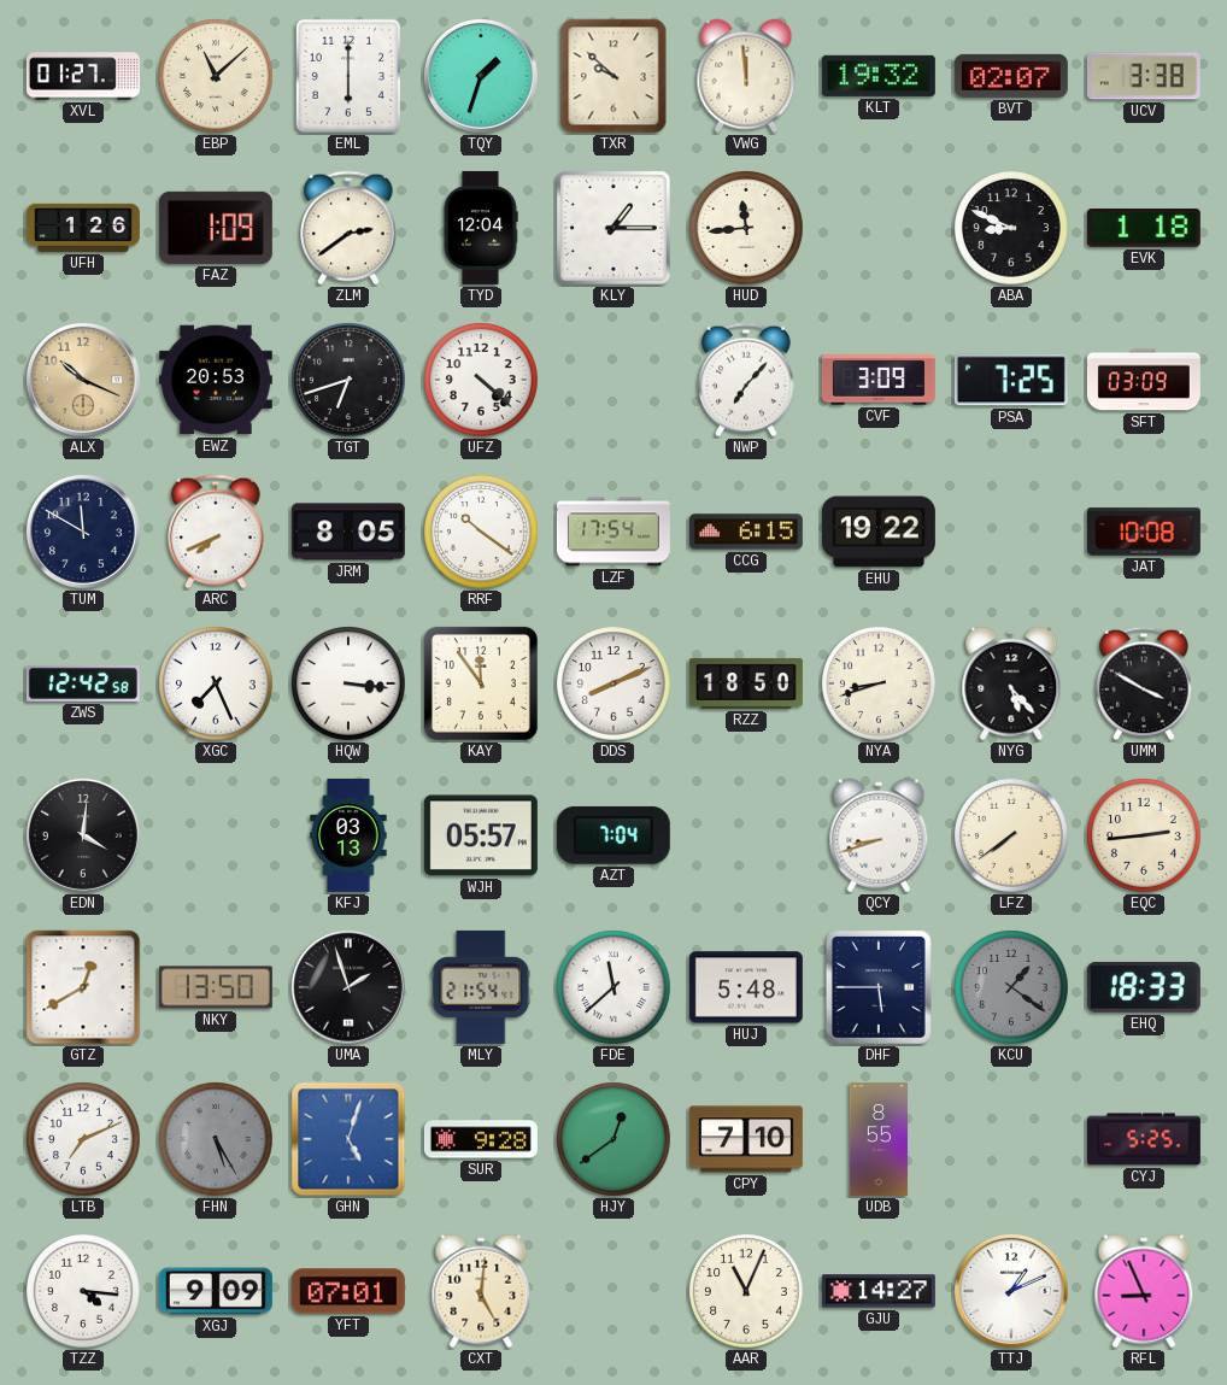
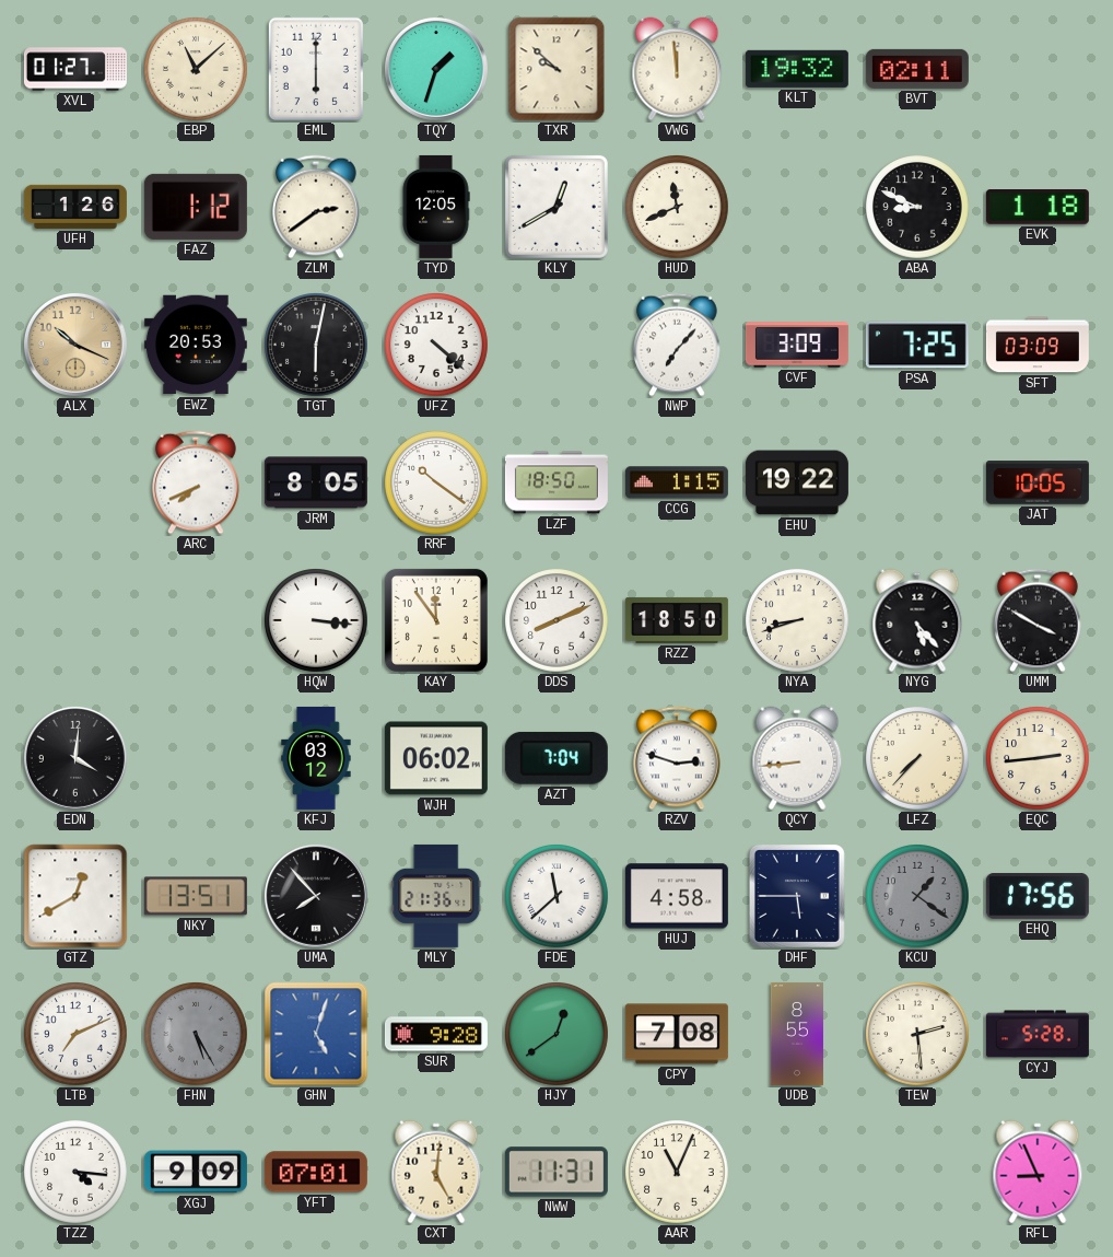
BVT: 02:07 -> 02:11
UCV: 3:38 -> none
FAZ: 1:09 -> 1:12
TYD: 12:04 -> 12:05
KLY: 1:15 -> 12:40
HUD: 11:44 -> 11:41
TGT: 6:42 -> 6:02
TUM: 11:50 -> none
LZF: 17:54 -> 18:50
CCG: 6:15 -> 1:15
JAT: 10:08 -> 10:05
ZWS: 12:42 -> none
XGC: 7:26 -> none
KFJ: 03:13 -> 03:12
WJH: 05:57 -> 06:02
RZV: none -> 2:48
QCY: 8:42 -> 8:44
LFZ: 7:39 -> 7:37
NKY: 13:50 -> 13:51
UMA: 1:57 -> 7:53
MLY: 21:54 -> 21:36
HUJ: 5:48 -> 4:58
EHQ: 18:33 -> 17:56
CPY: 7:10 -> 7:08
TEW: none -> 2:29
CYJ: 5:25 -> 5:28
NWW: none -> 11:31
GJU: 14:27 -> none
TTJ: 1:11 -> none
